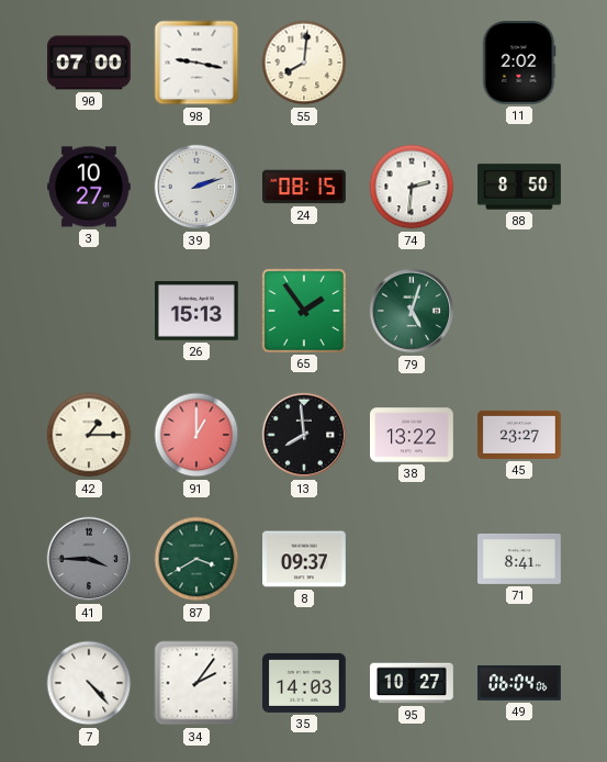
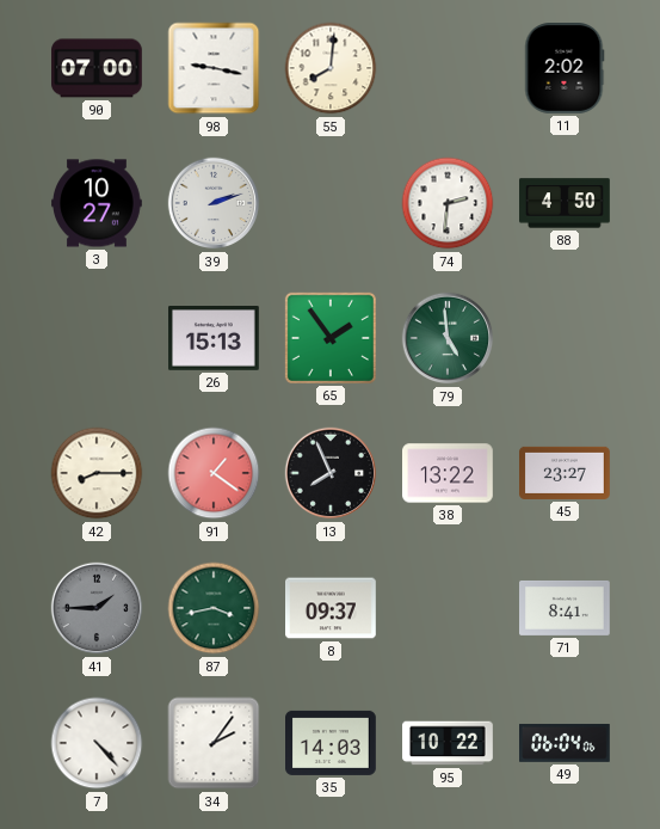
24: 08:15 -> none
88: 8:50 -> 4:50
79: 5:03 -> 4:59
42: 1:15 -> 8:15
91: 1:00 -> 1:21
13: 7:59 -> 7:56
41: 3:45 -> 1:45
87: 3:40 -> 3:43
95: 10:27 -> 10:22
